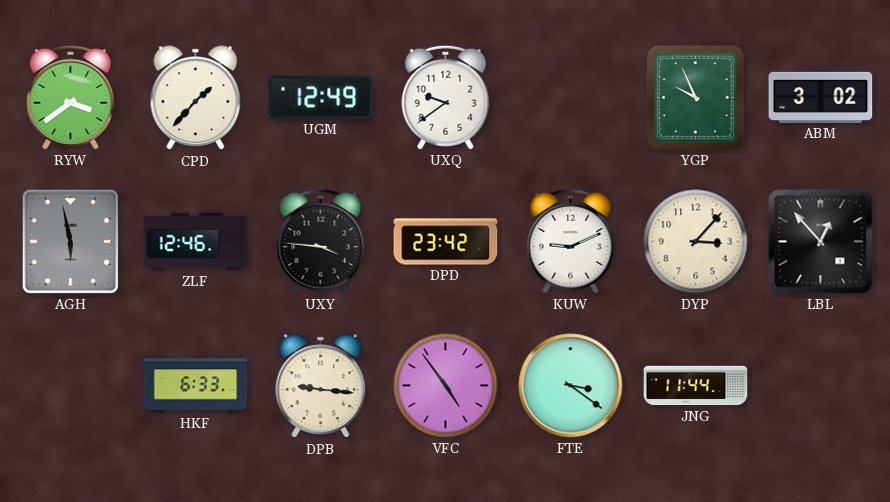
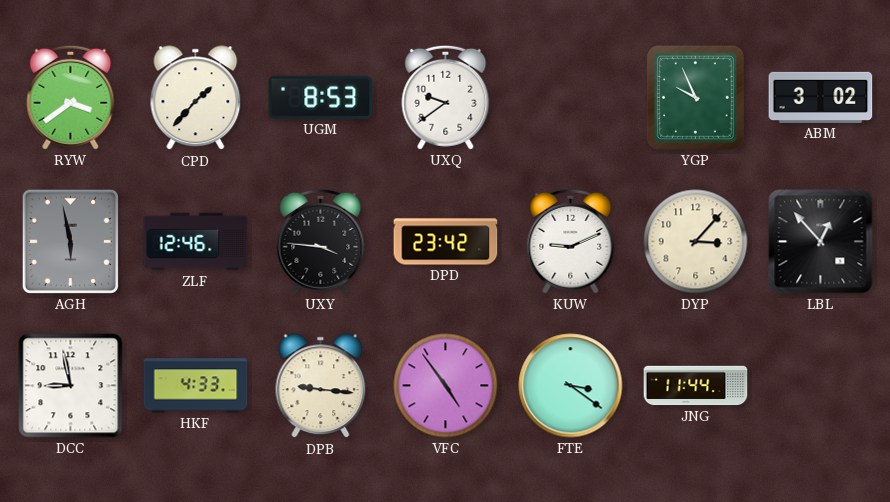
UGM: 12:49 -> 8:53
DCC: none -> 8:58
HKF: 6:33 -> 4:33
